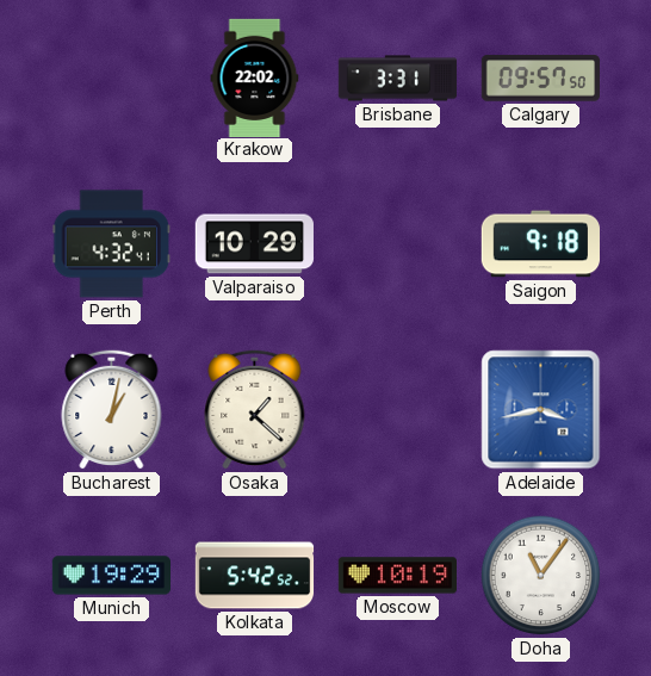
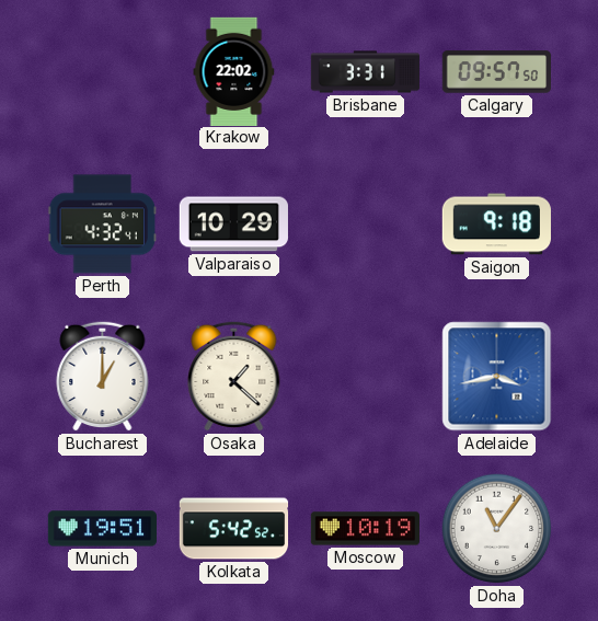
Bucharest: 1:02 -> 1:00
Munich: 19:29 -> 19:51
